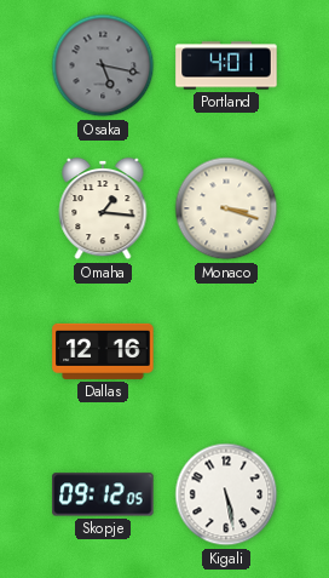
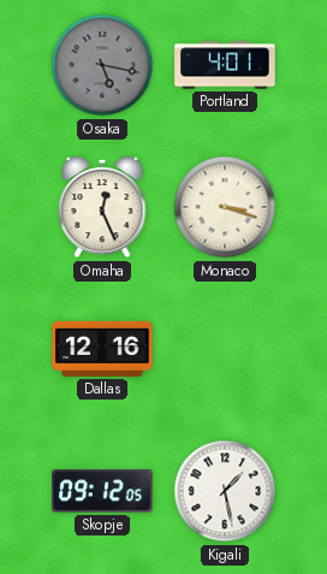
Omaha: 1:16 -> 12:26
Kigali: 5:28 -> 1:28
